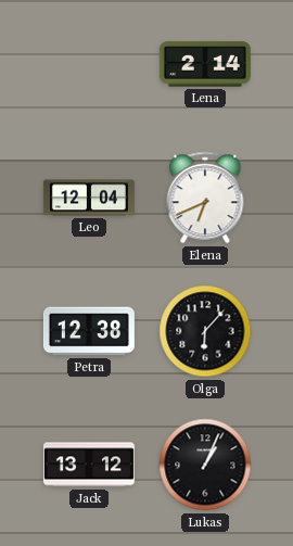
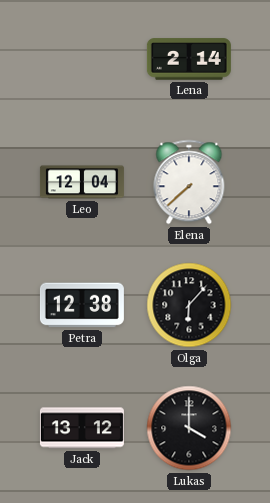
Elena: 6:41 -> 7:38
Lukas: 1:04 -> 4:00
